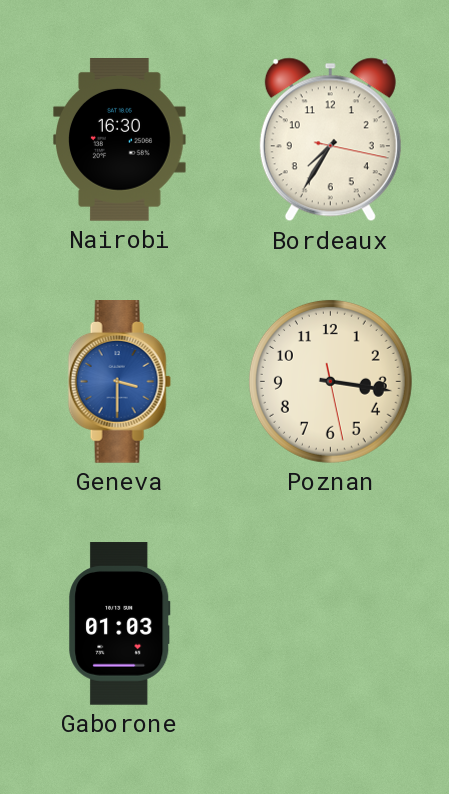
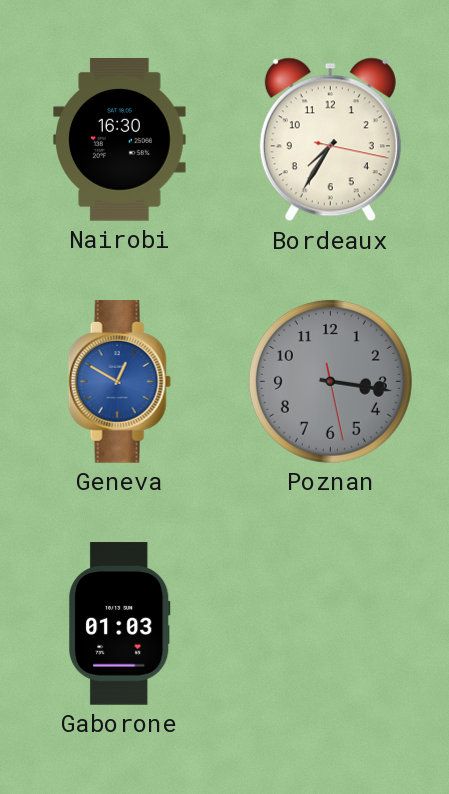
Geneva: 3:30 -> 12:50
Poznan dial: cream -> grey
